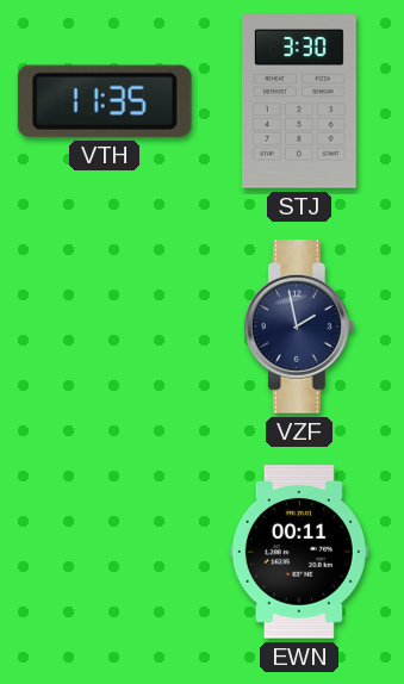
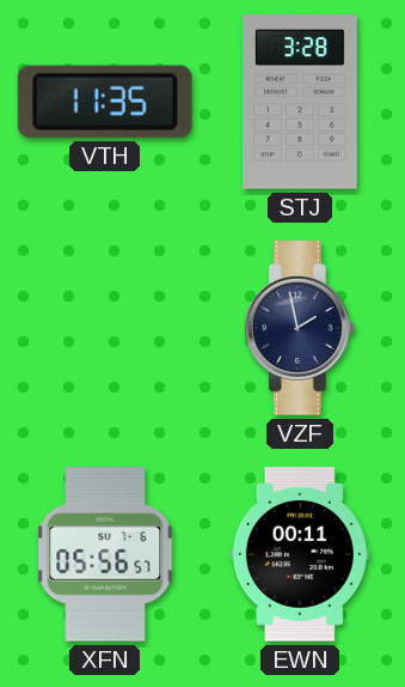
STJ: 3:30 -> 3:28
XFN: none -> 05:56
